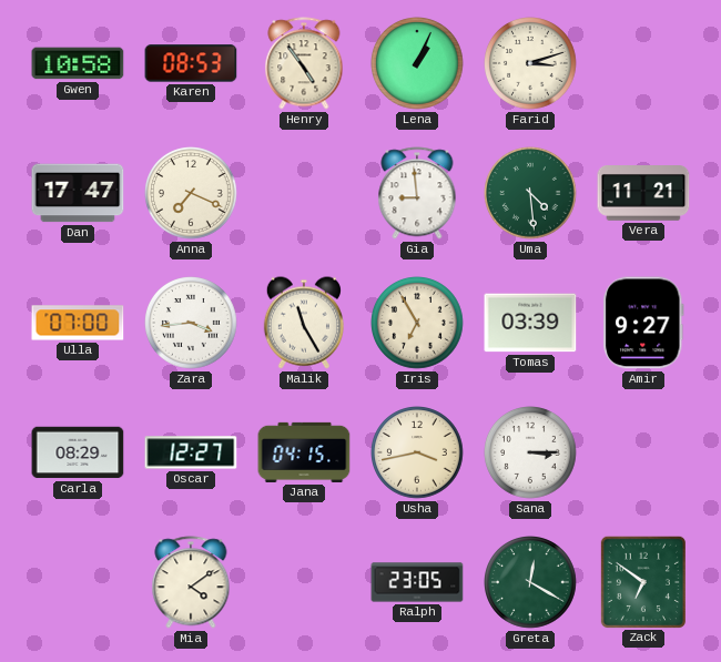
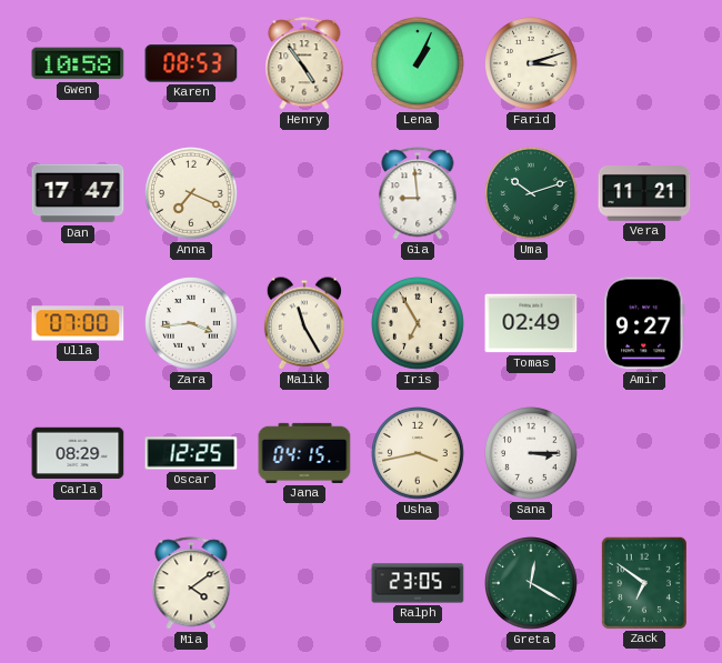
Uma: 4:29 -> 10:12
Tomas: 03:39 -> 02:49
Oscar: 12:27 -> 12:25
